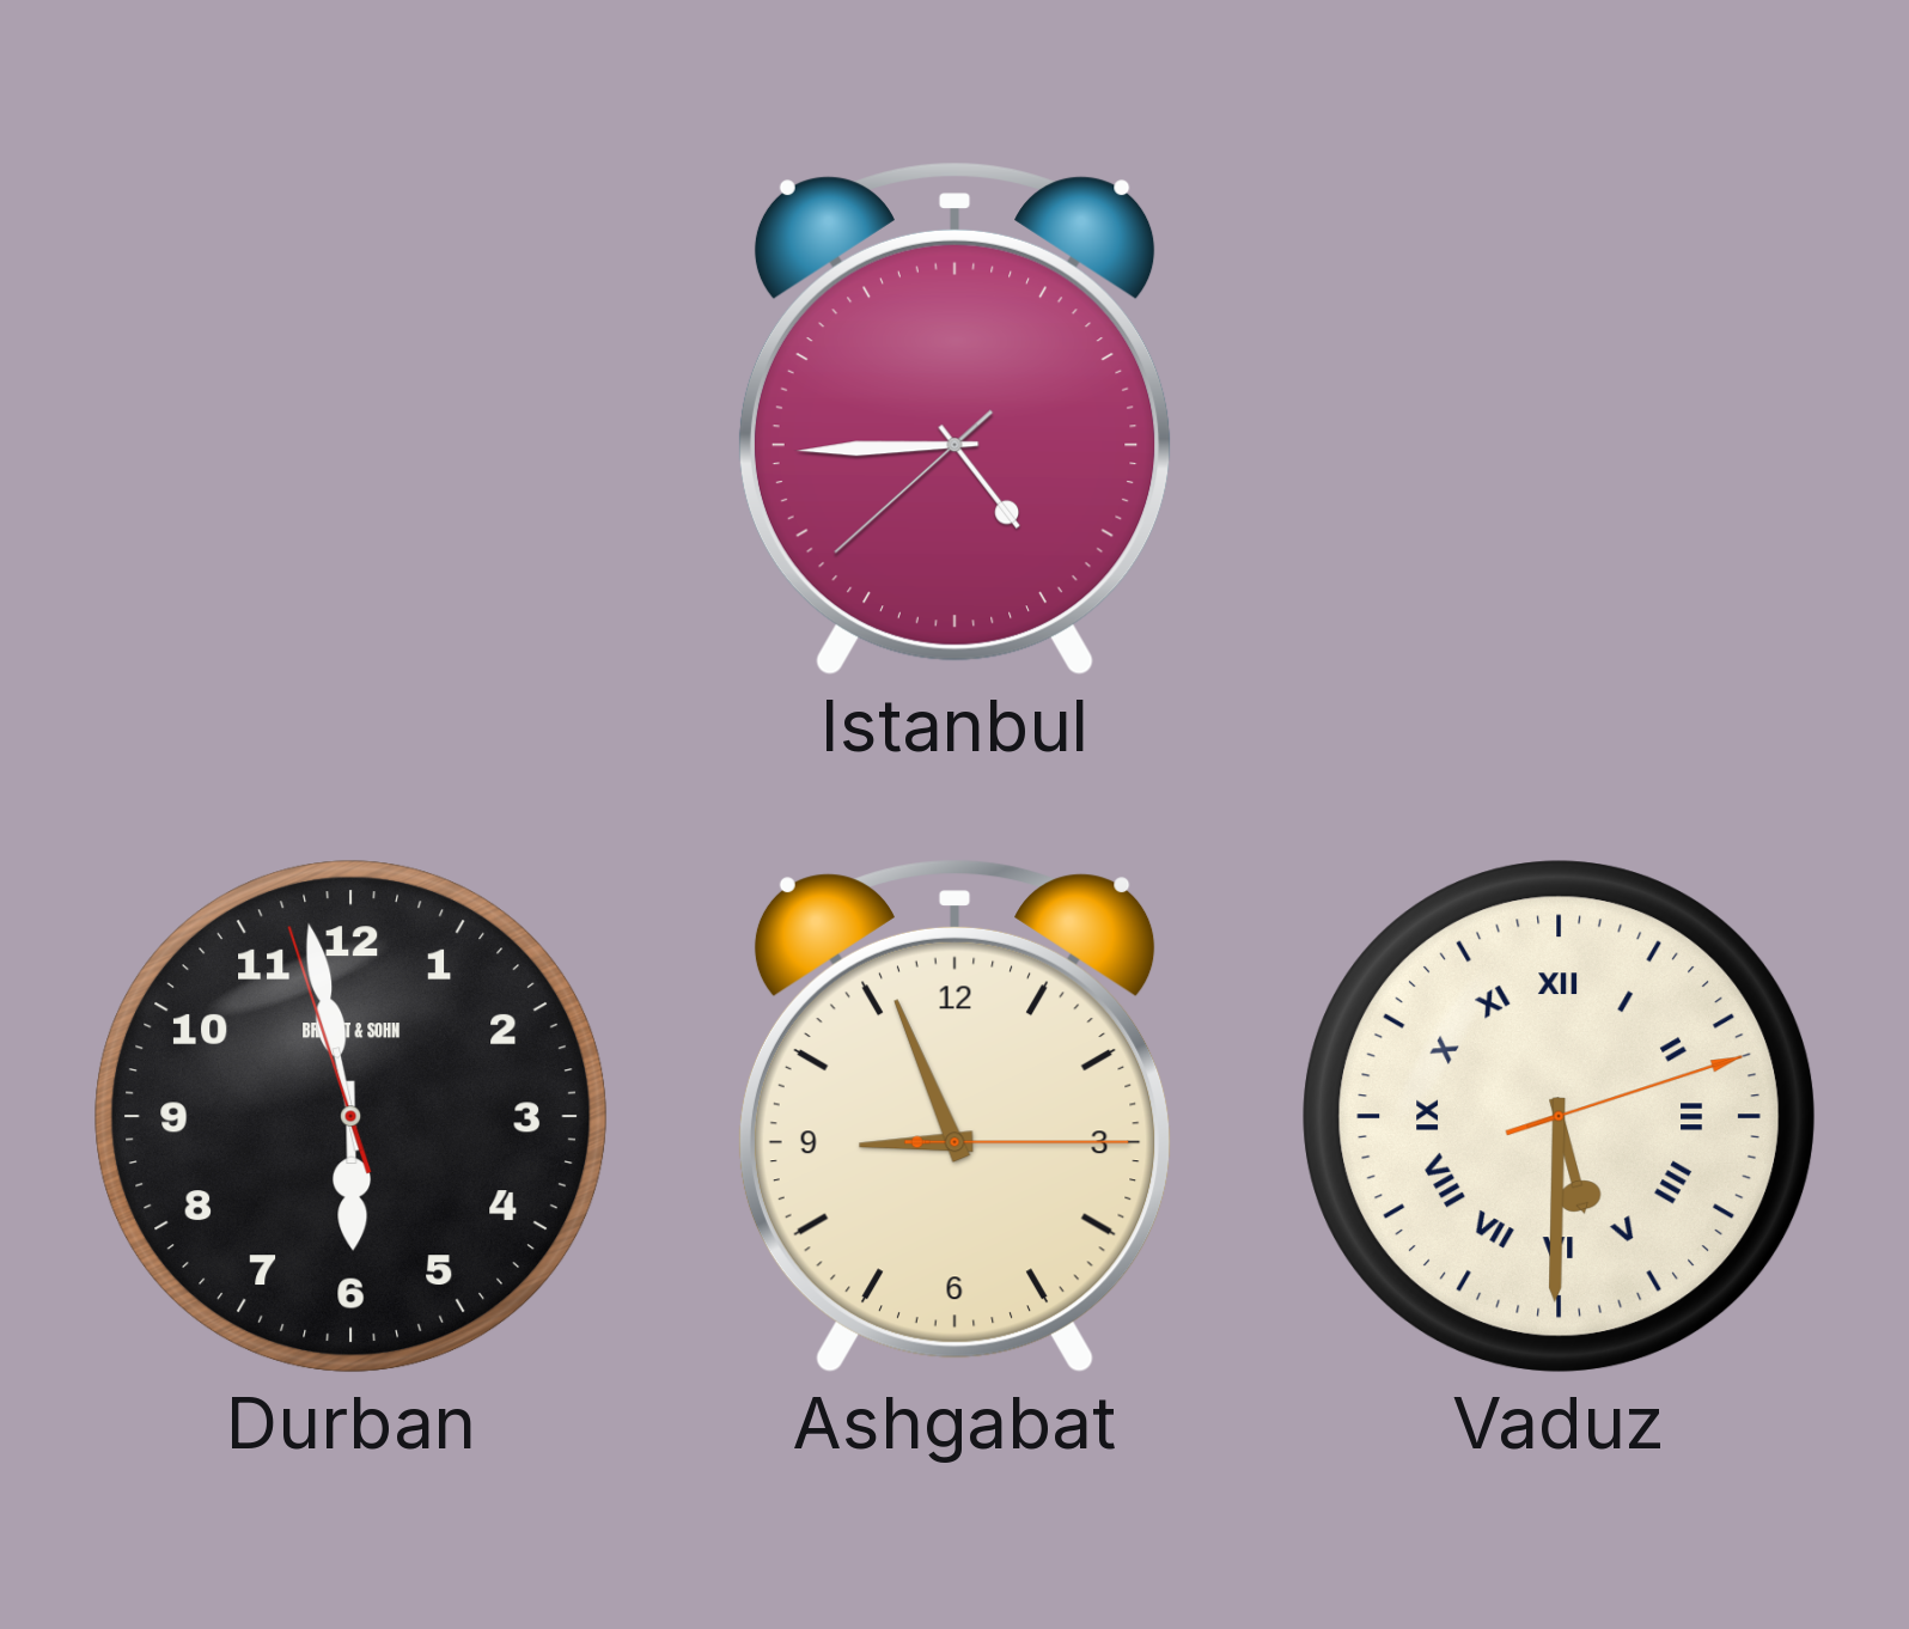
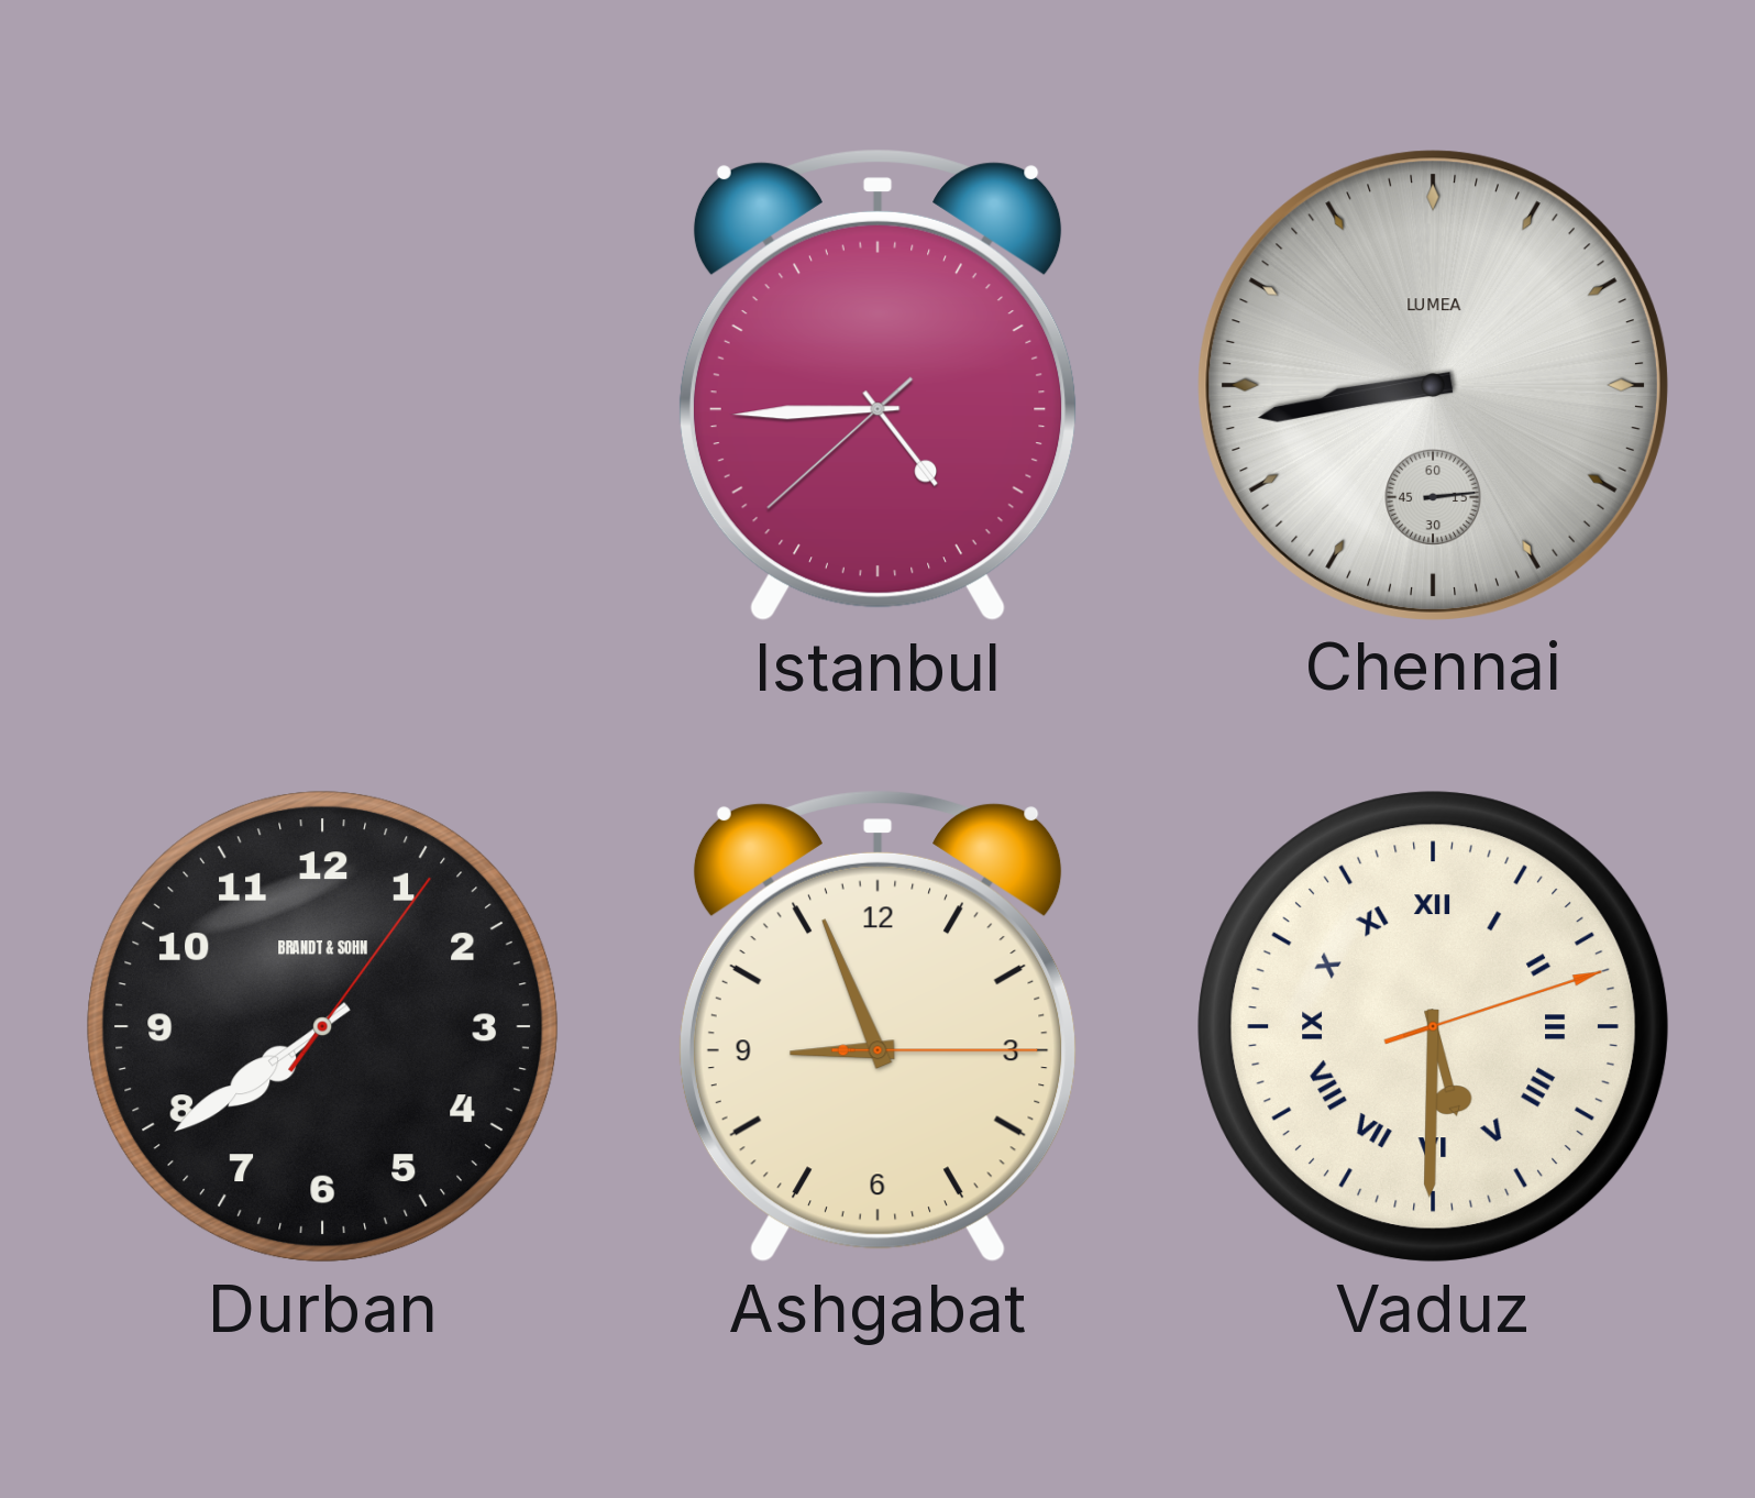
Chennai: none -> 8:43
Durban: 5:57 -> 7:39
